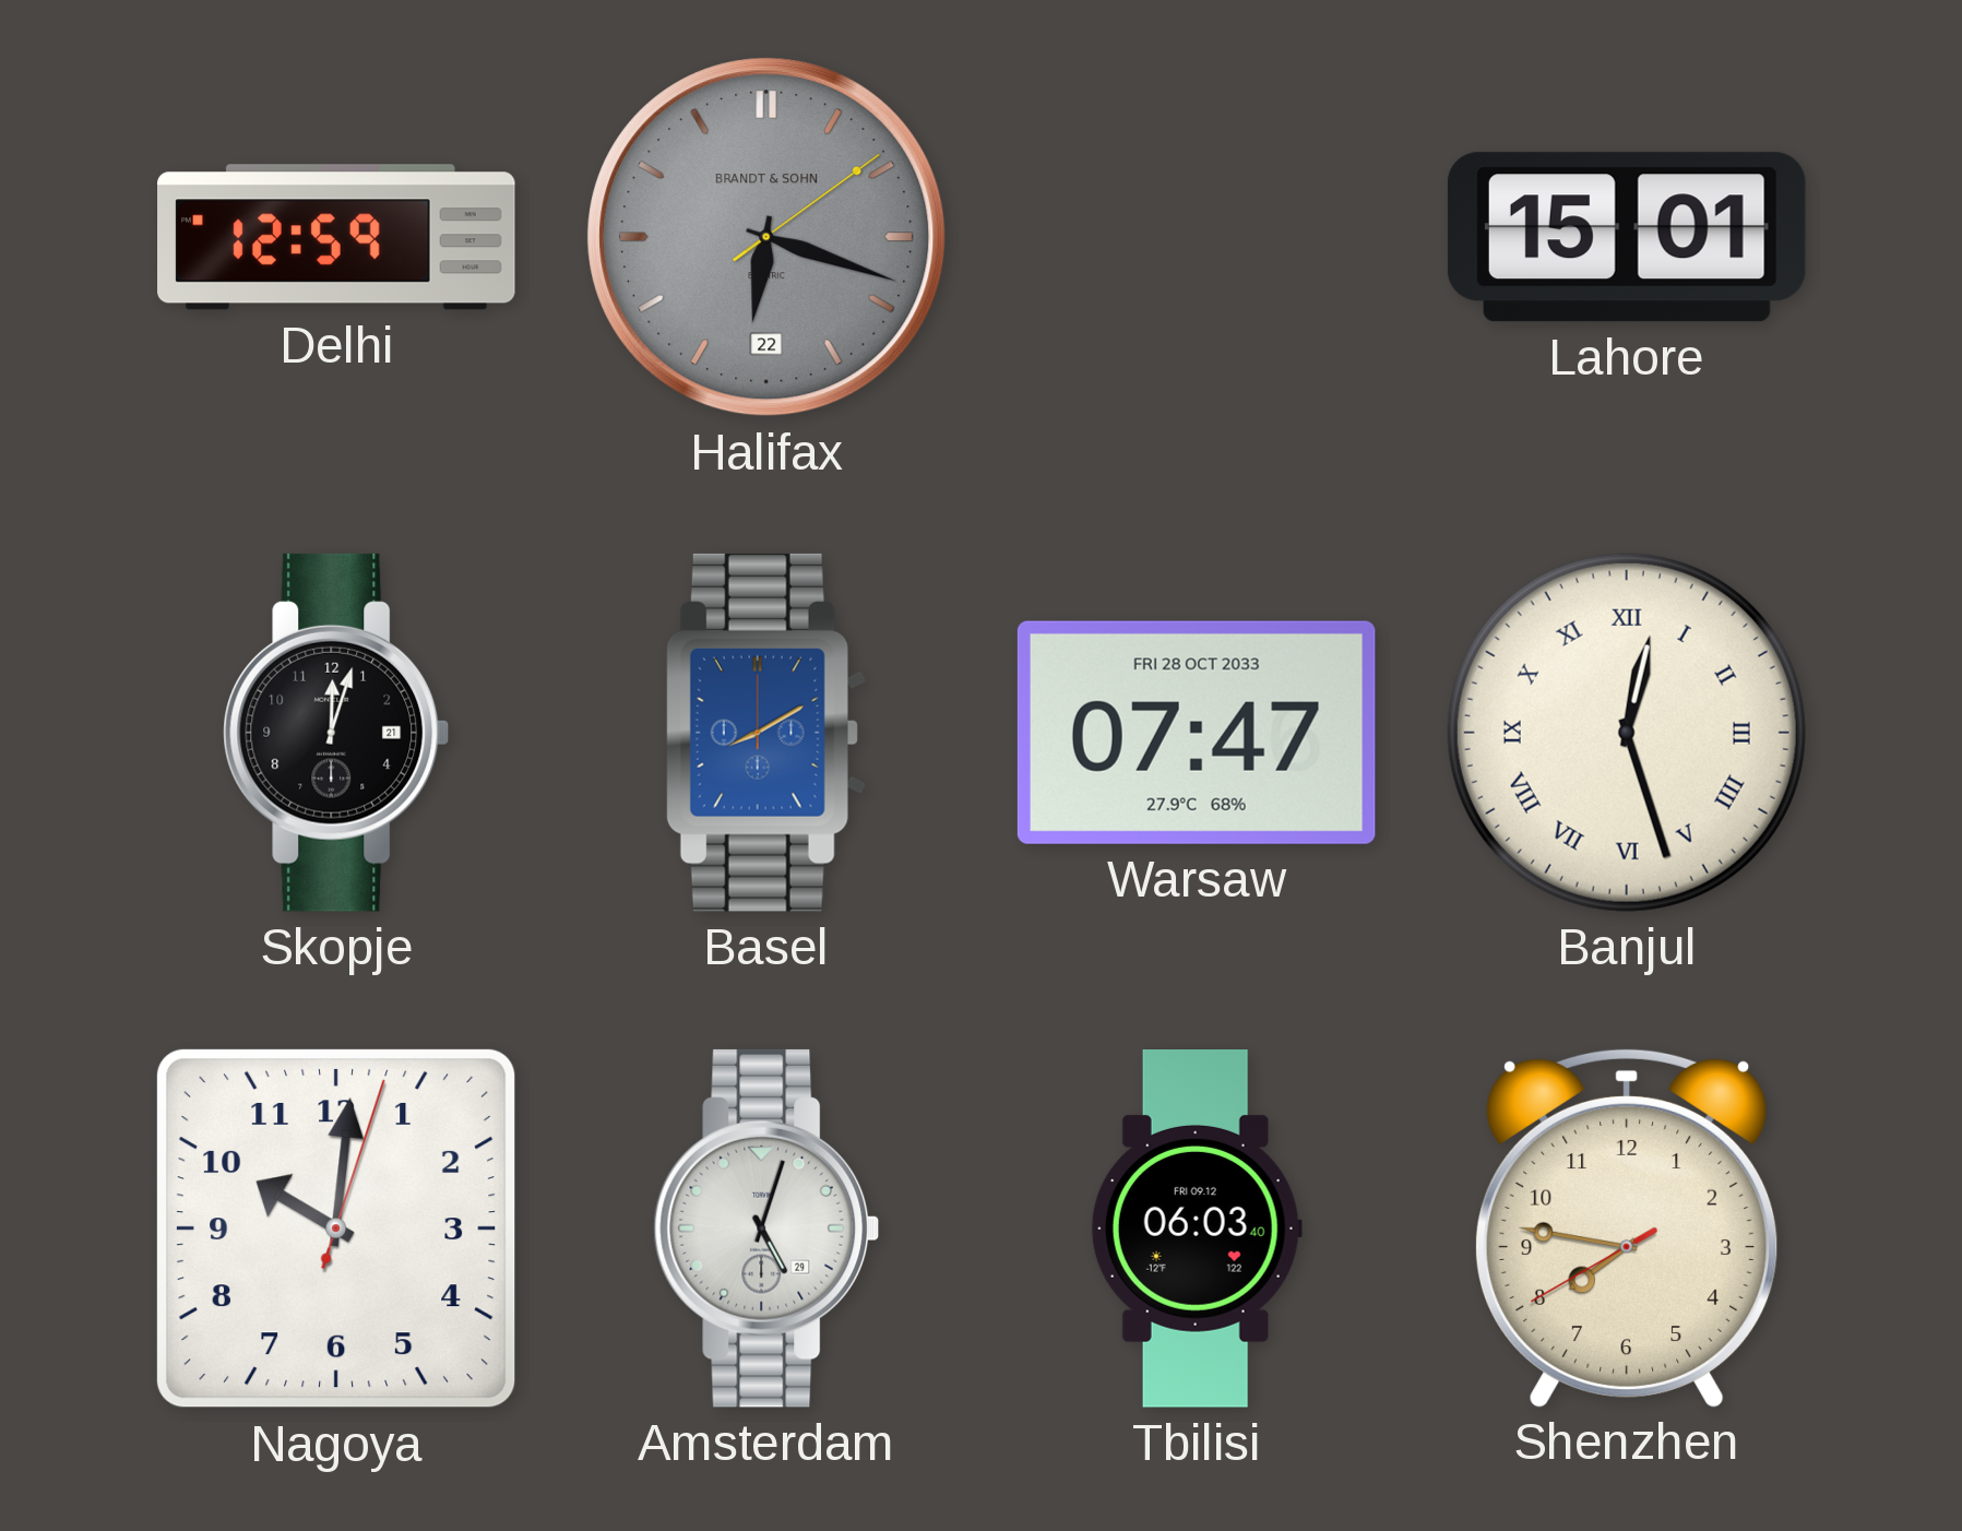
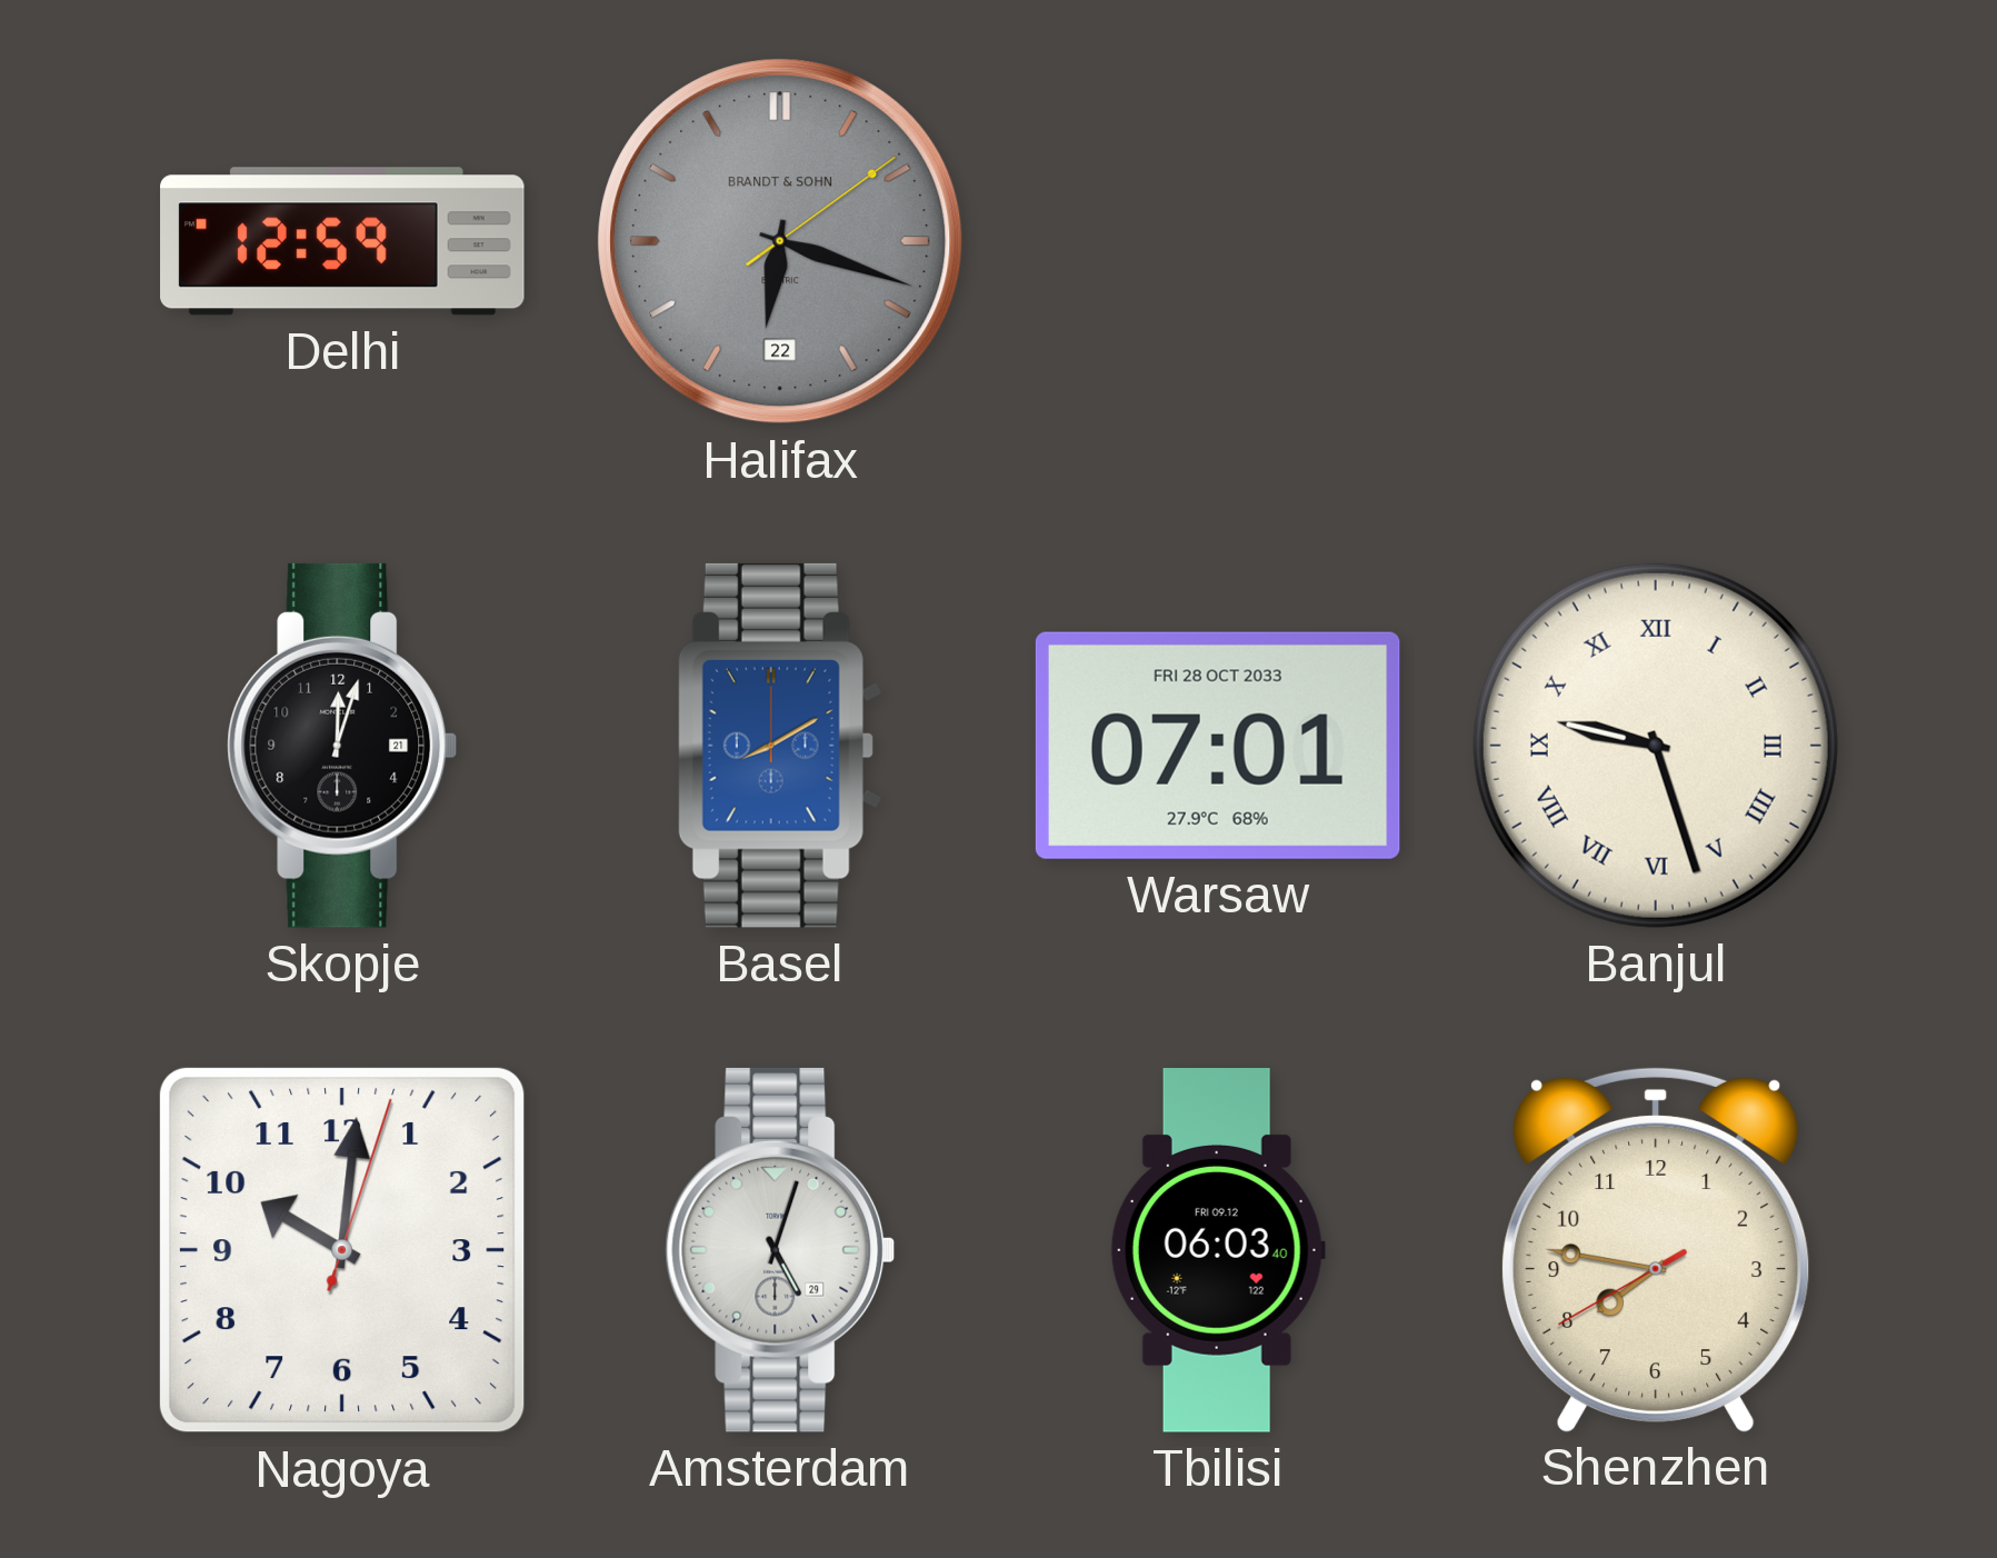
Lahore: 15:01 -> none
Warsaw: 07:47 -> 07:01
Banjul: 12:27 -> 9:27
